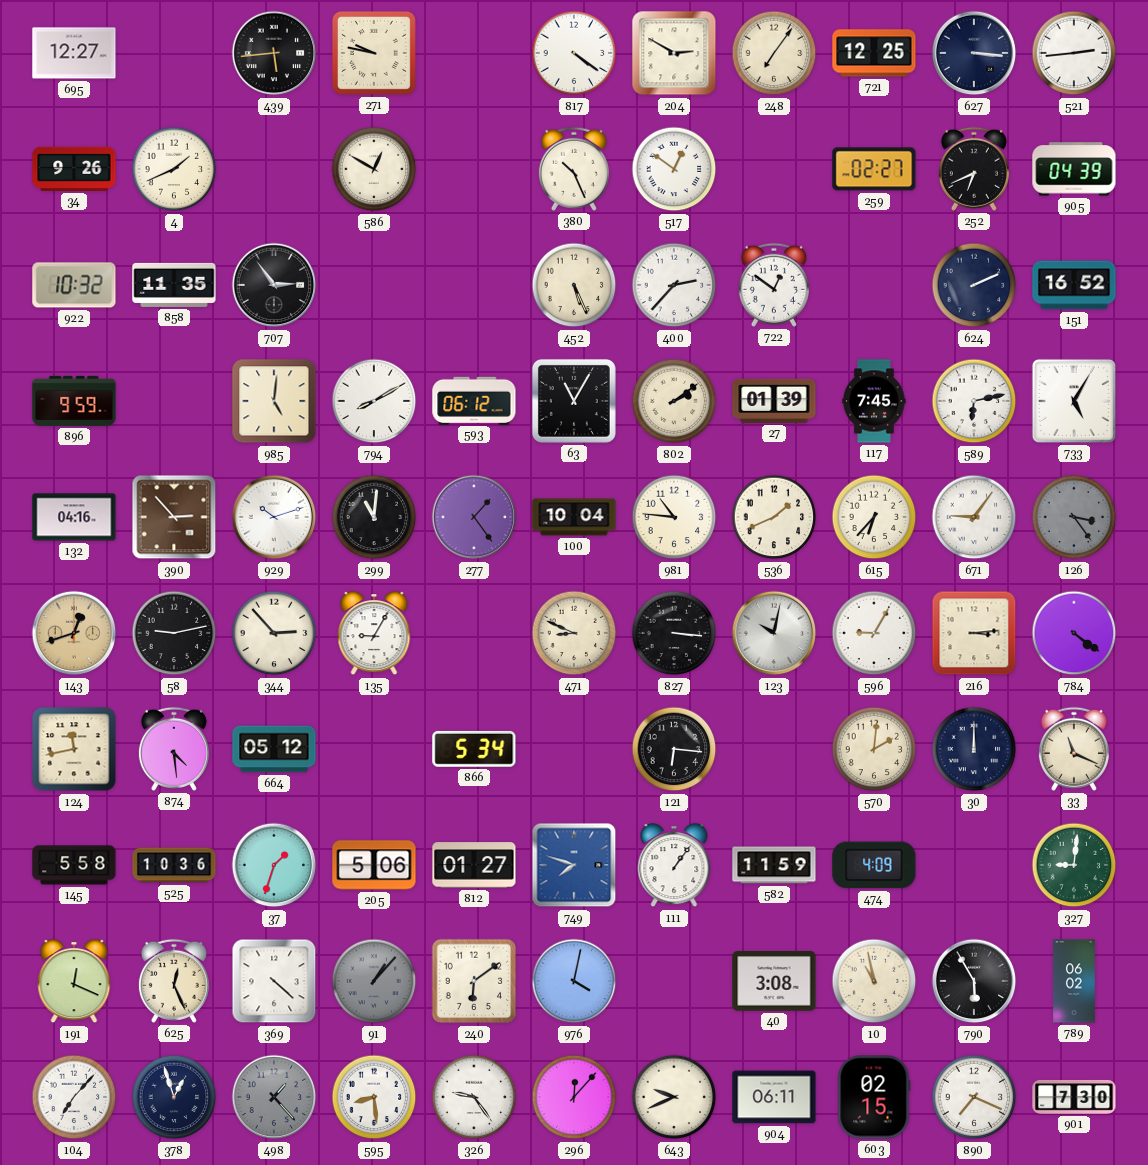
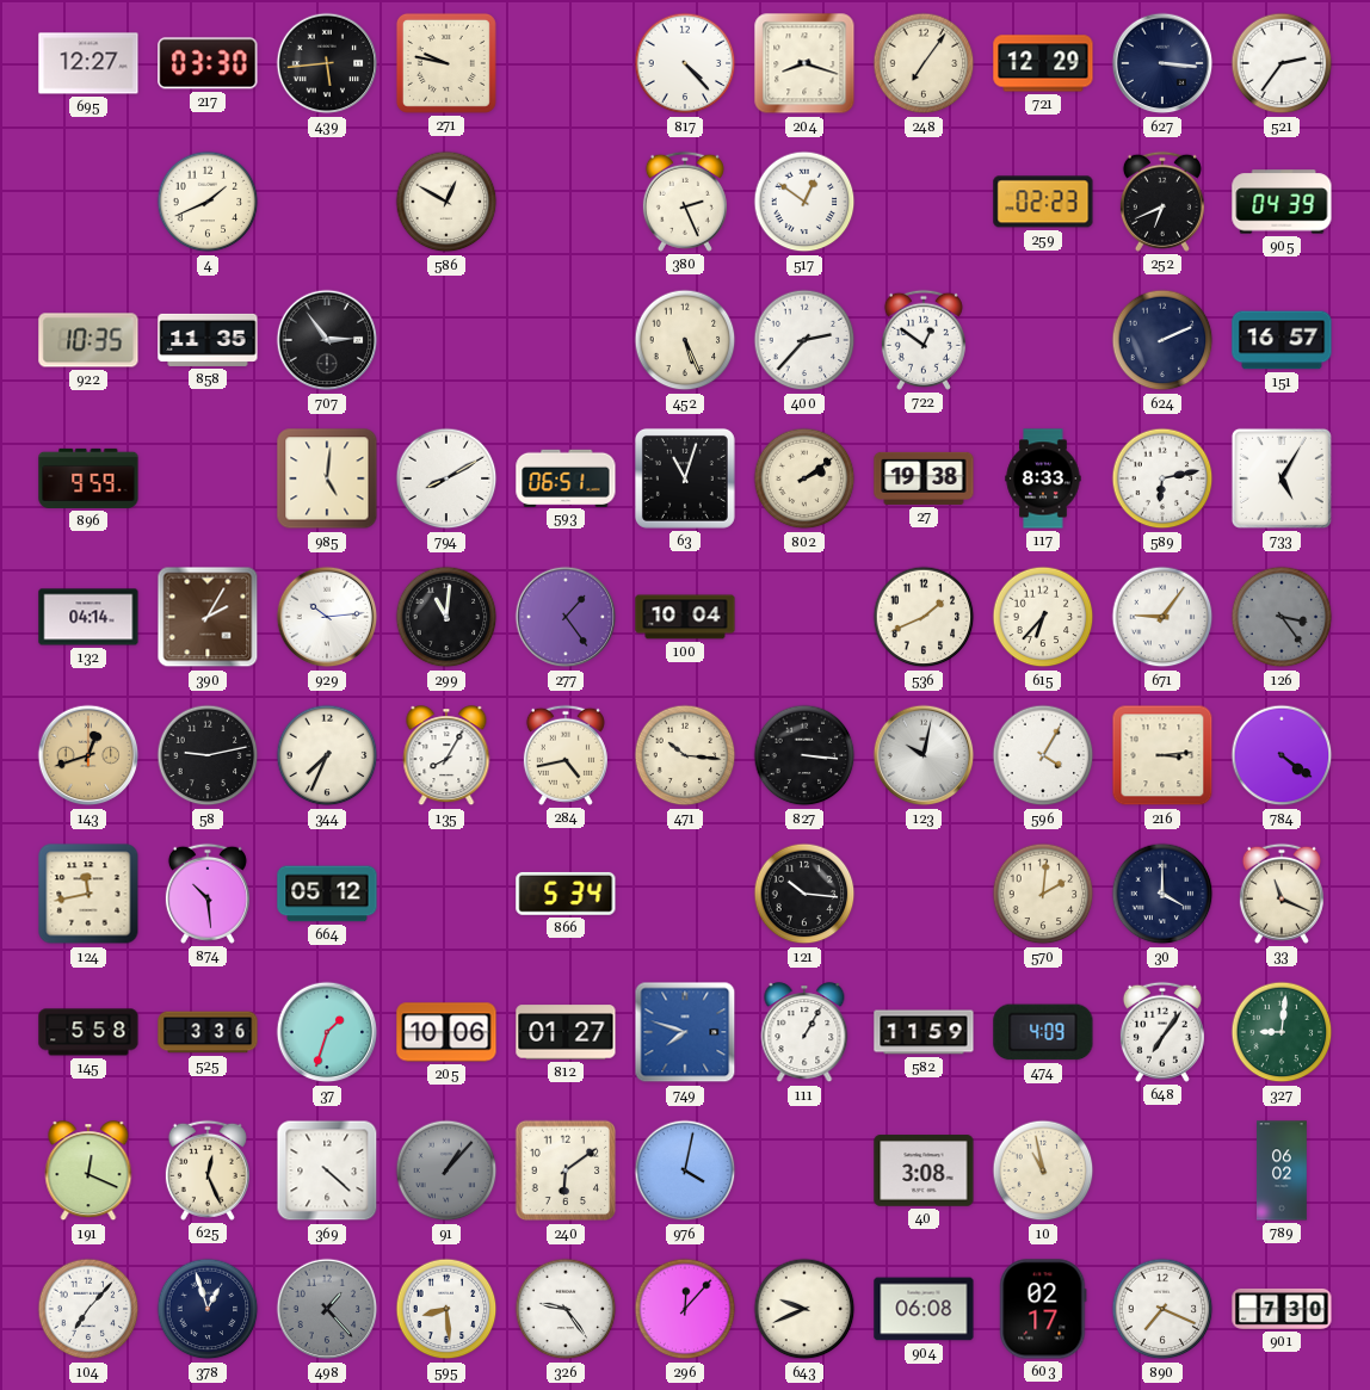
217: none -> 03:30
817: 4:21 -> 4:23
204: 2:50 -> 8:18
721: 12:25 -> 12:29
521: 2:44 -> 2:36
34: 9:26 -> none
380: 10:26 -> 2:26
259: 02:27 -> 02:23
922: 10:32 -> 10:35
151: 16:52 -> 16:57
593: 06:12 -> 06:51
63: 11:05 -> 11:03
27: 01:39 -> 19:38
117: 7:45 -> 8:33
132: 04:16 -> 04:14
390: 2:53 -> 2:05
929: 10:12 -> 10:14
981: 10:46 -> none
344: 2:53 -> 7:34
135: 9:05 -> 8:05
284: none -> 4:43
471: 8:49 -> 10:16
596: 9:05 -> 4:05
874: 4:29 -> 10:29
121: 6:16 -> 10:16
30: 12:00 -> 4:00
525: 10:36 -> 3:36
205: 5:06 -> 10:06
111: 1:06 -> 1:05
648: none -> 7:06
790: 5:55 -> none
904: 06:11 -> 06:08
603: 02:15 -> 02:17
